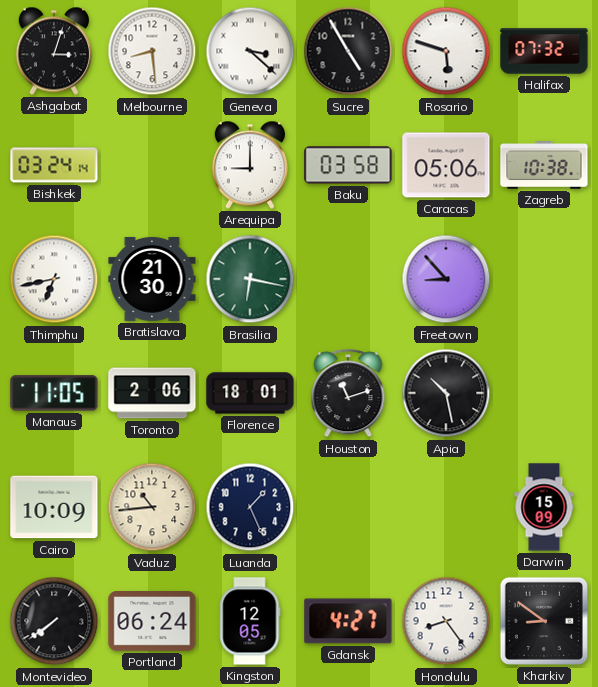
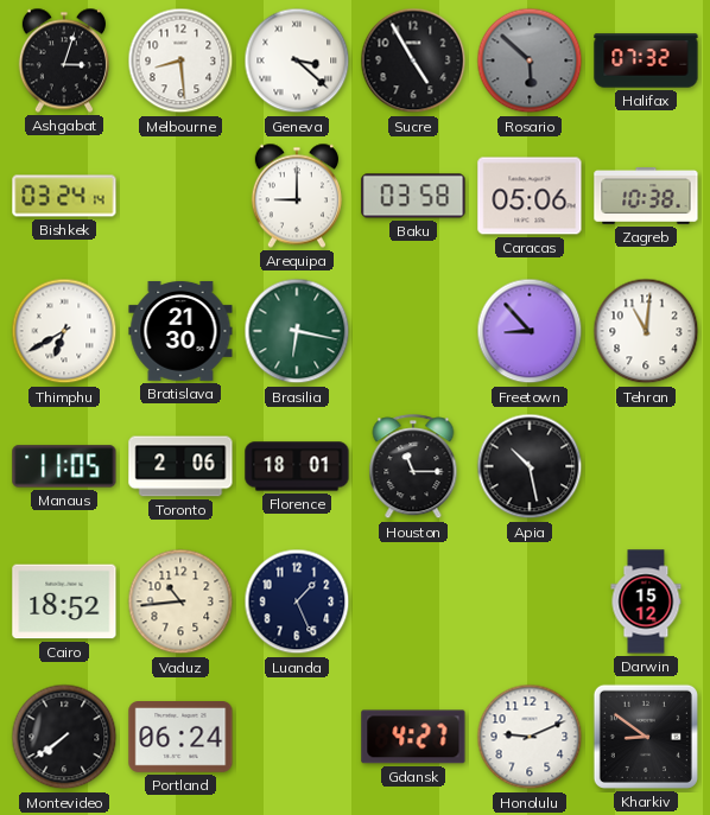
Rosario: 5:48 -> 5:52
Rosario dial: white -> grey
Thimphu: 6:43 -> 6:40
Tehran: none -> 11:01
Houston: 11:12 -> 11:15
Cairo: 10:09 -> 18:52
Darwin: 15:09 -> 15:12
Kingston: 12:05 -> none
Honolulu: 8:24 -> 9:11
